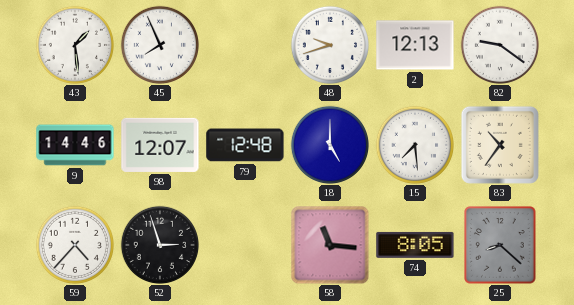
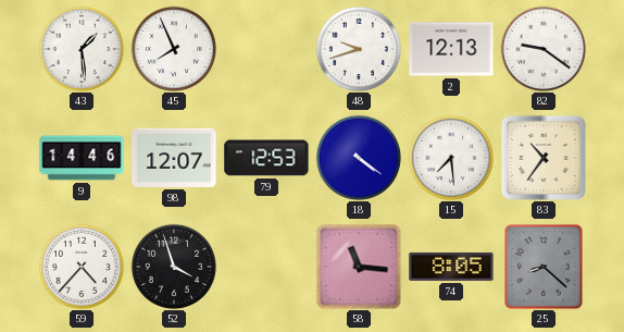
79: 12:48 -> 12:53
18: 5:00 -> 4:21
52: 2:57 -> 3:57
